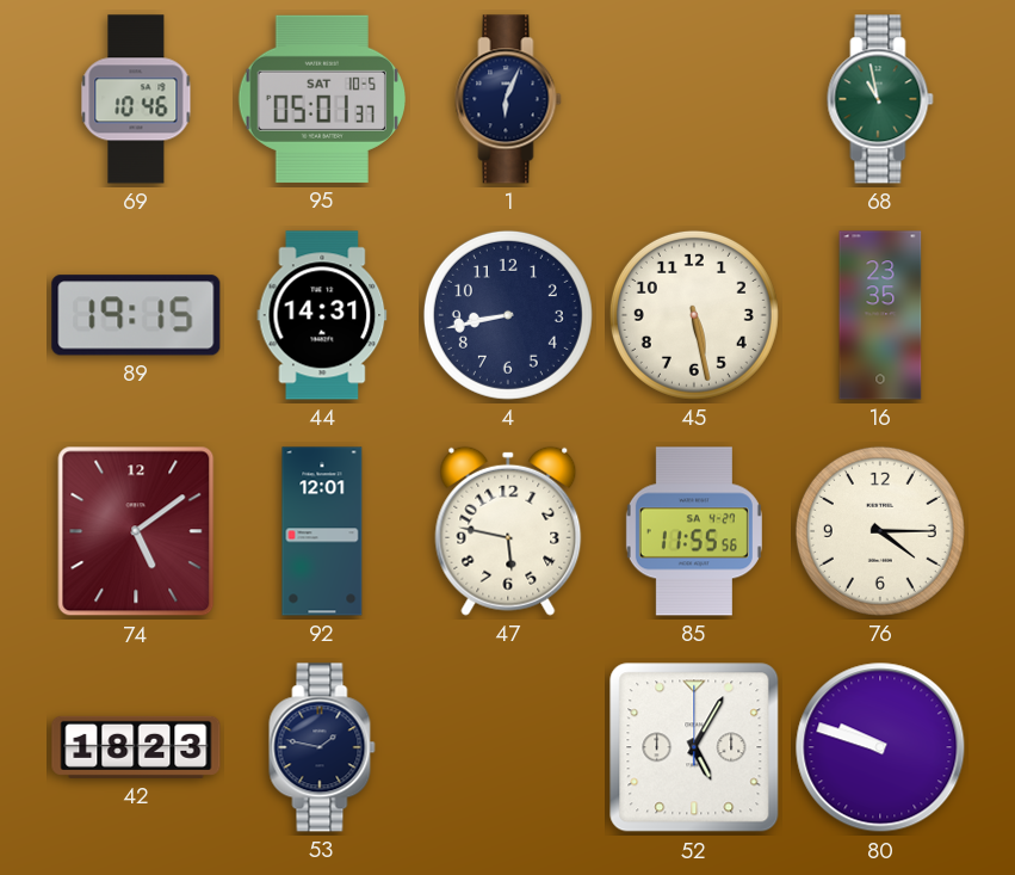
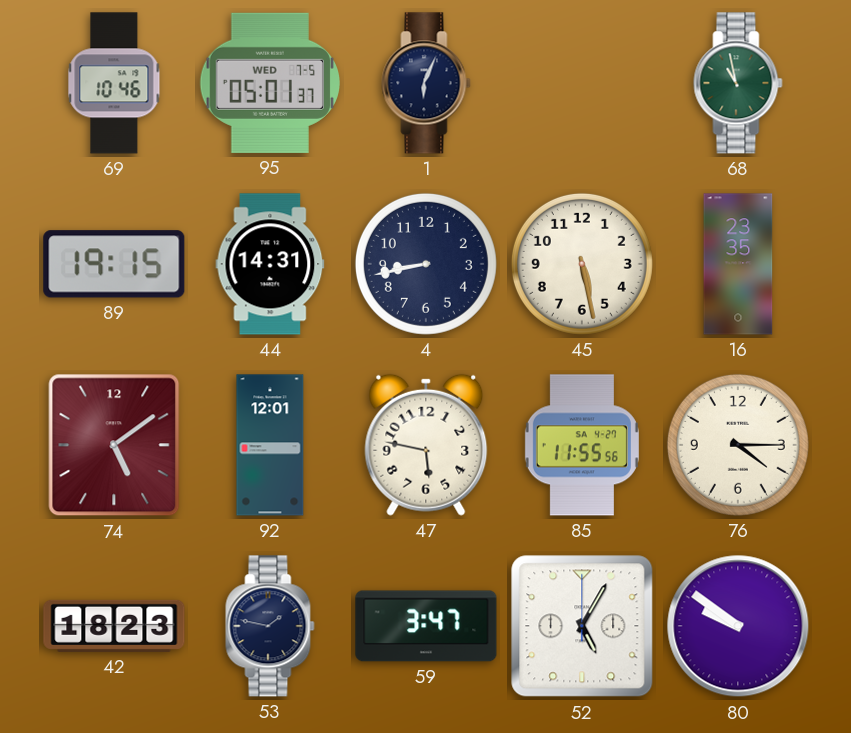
95 date: SAT 10-5 -> WED 7-5
59: none -> 3:47
80: 9:48 -> 9:51
